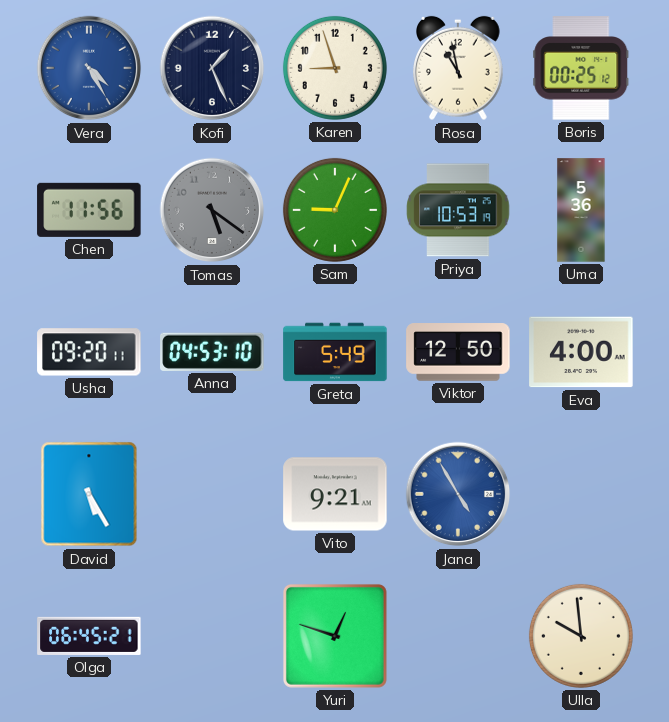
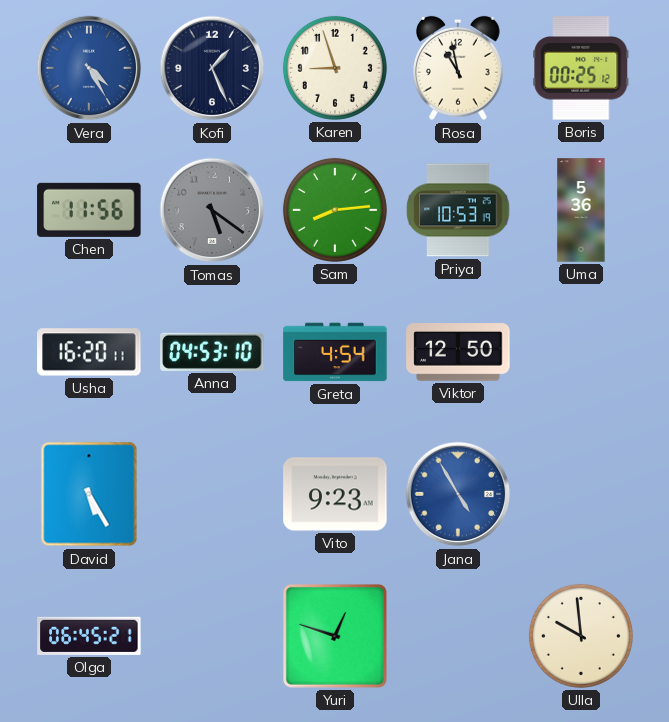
Sam: 9:04 -> 8:14
Usha: 09:20 -> 16:20
Greta: 5:49 -> 4:54
Eva: 4:00 -> none
Vito: 9:21 -> 9:23
